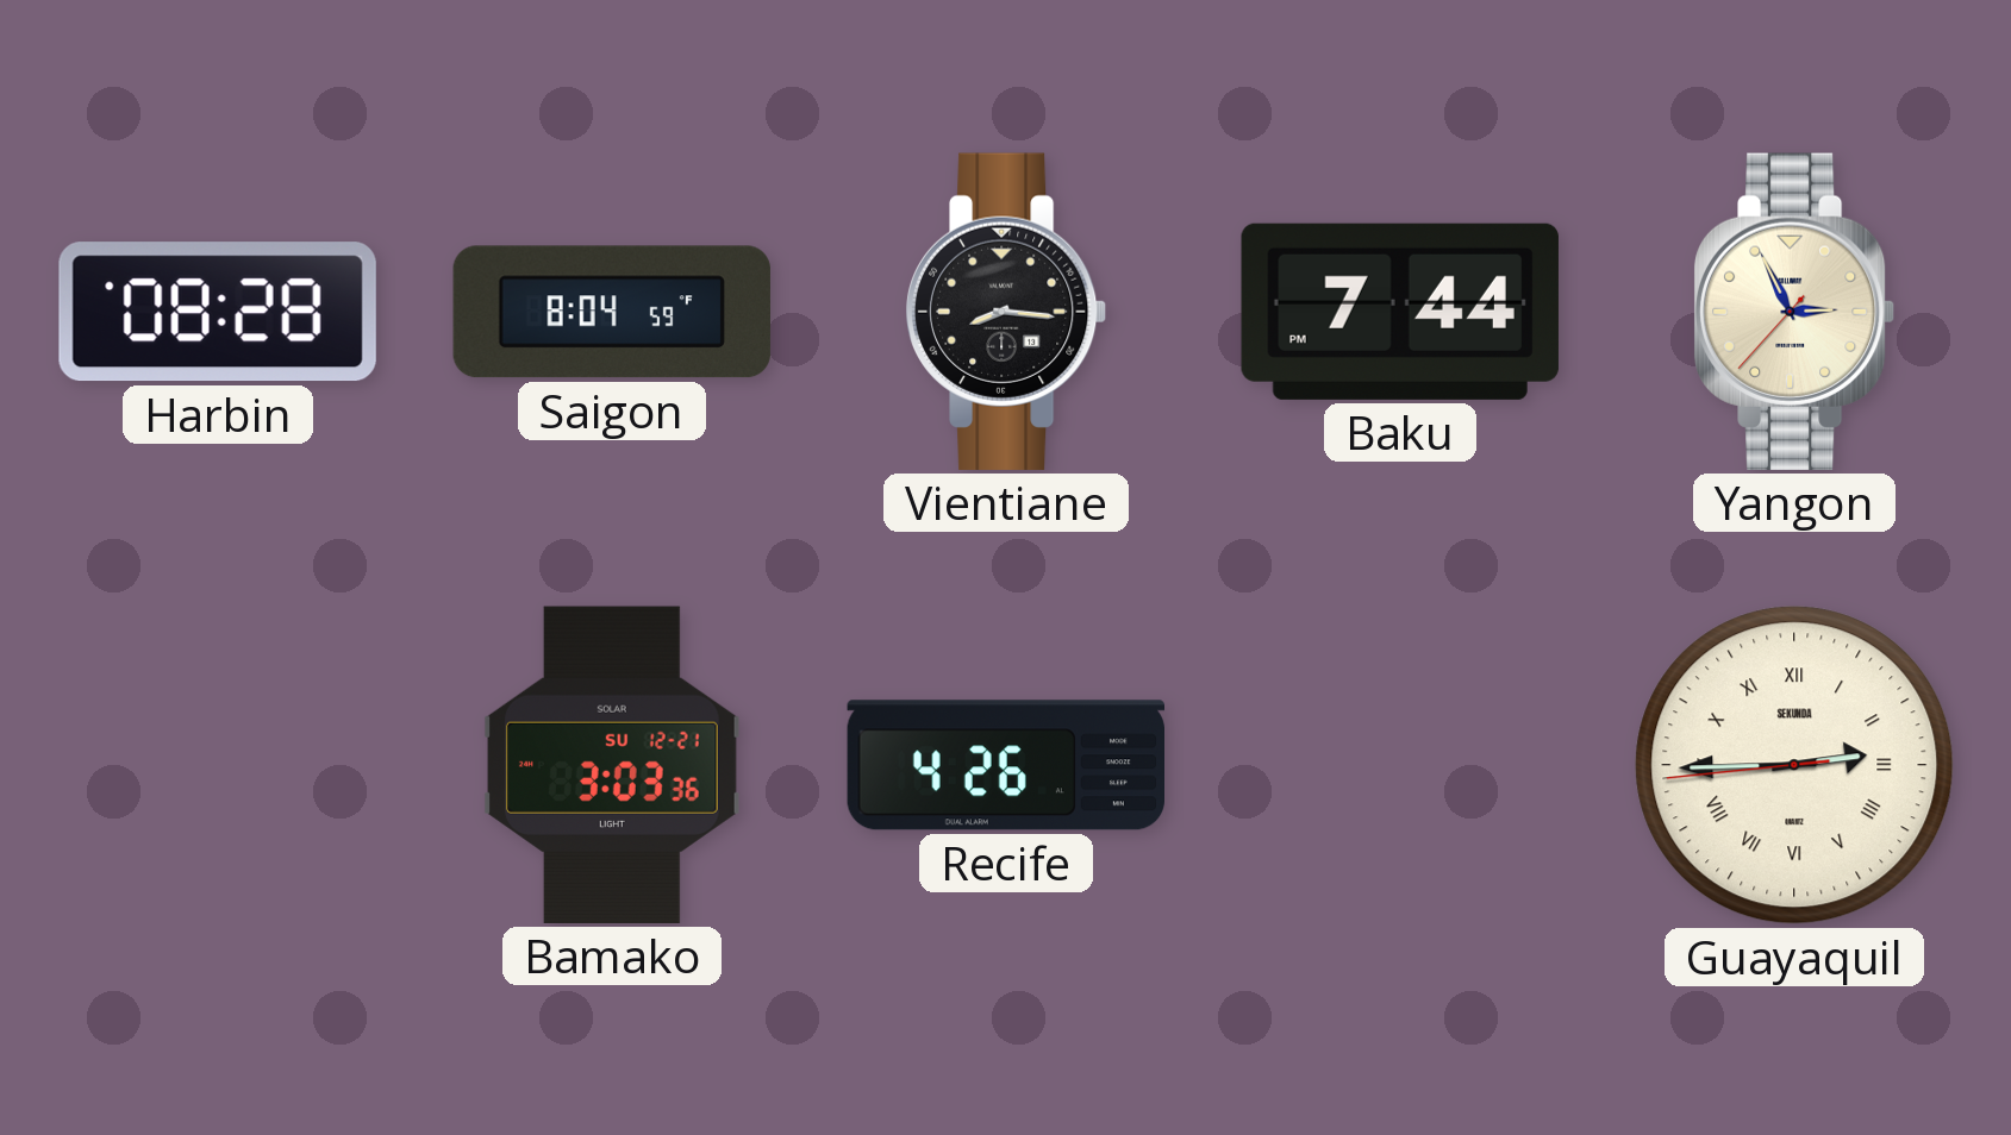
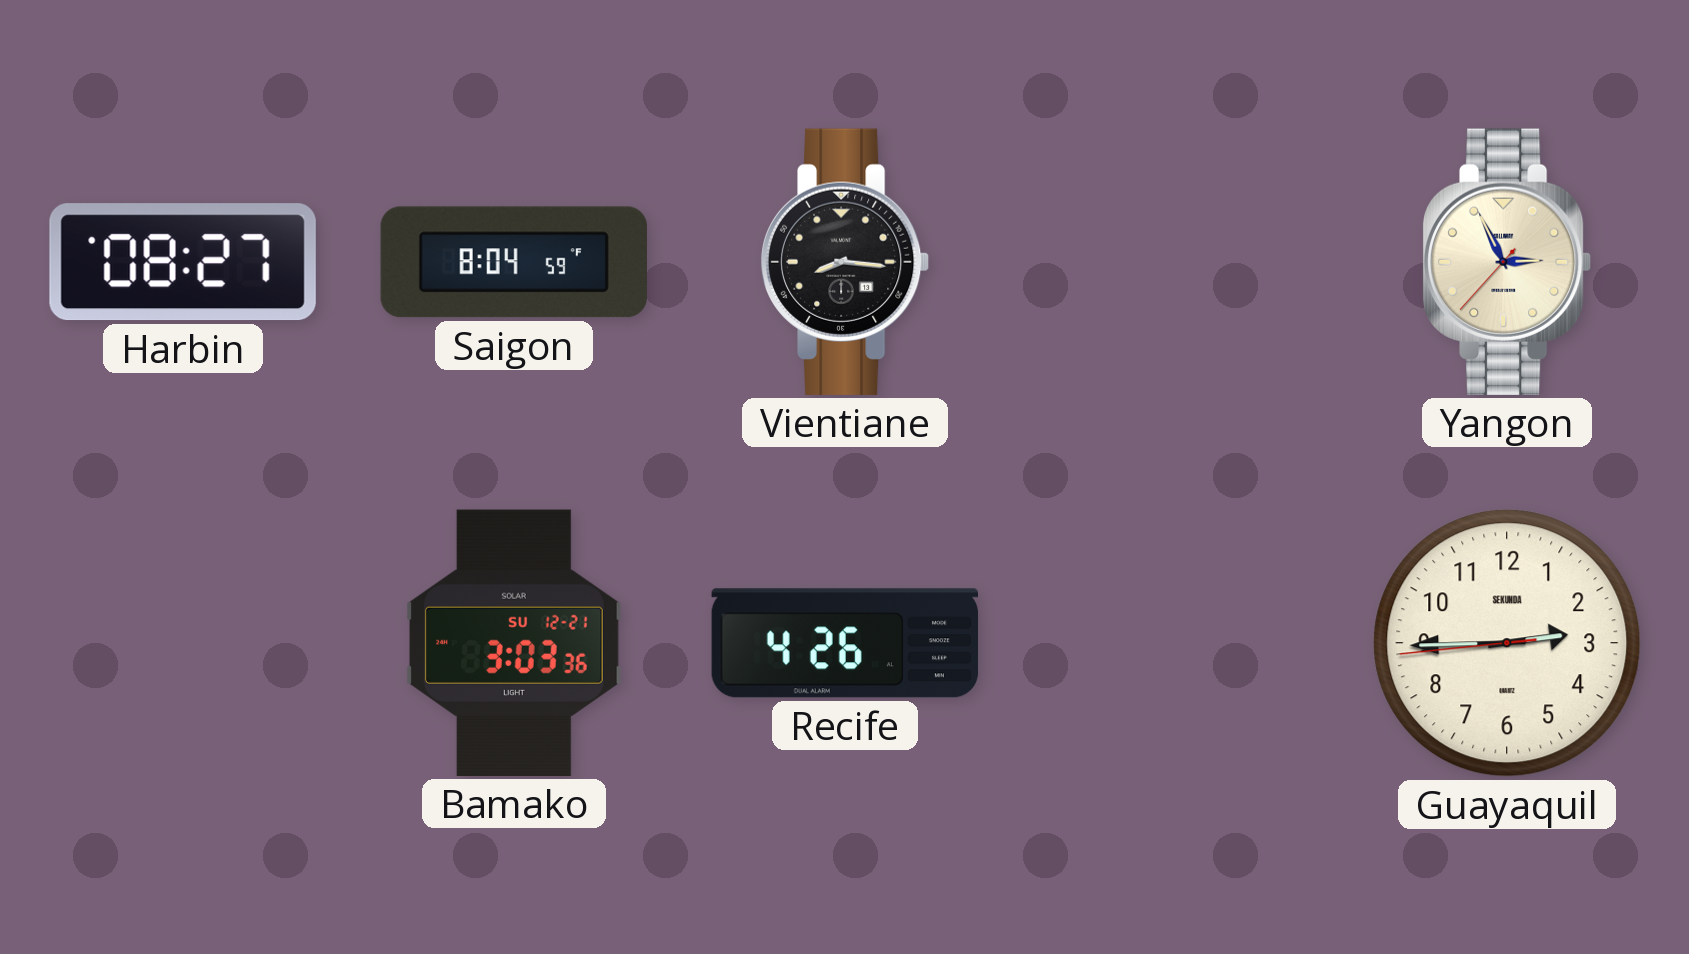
Harbin: 08:28 -> 08:27
Baku: 7:44 -> none
Guayaquil numerals: Roman -> Arabic
